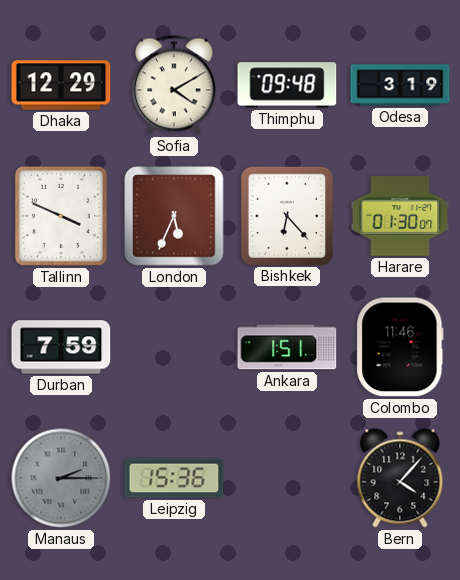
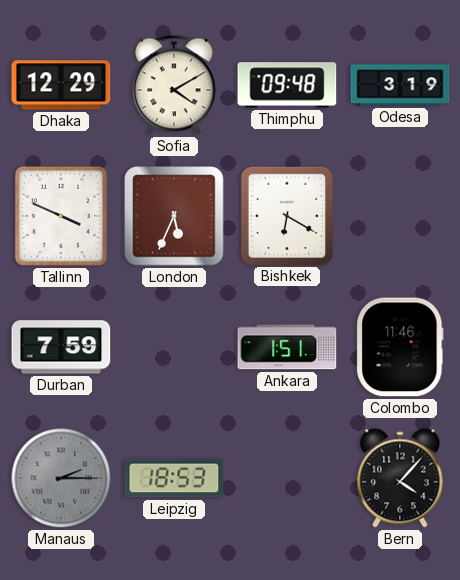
Bishkek: 6:23 -> 6:20
Harare: 01:30 -> none
Leipzig: 15:36 -> 18:53
